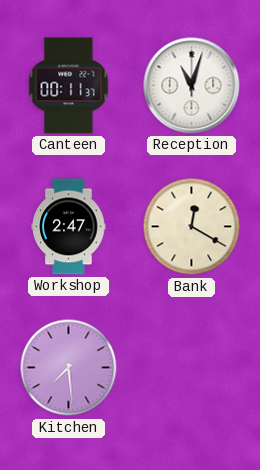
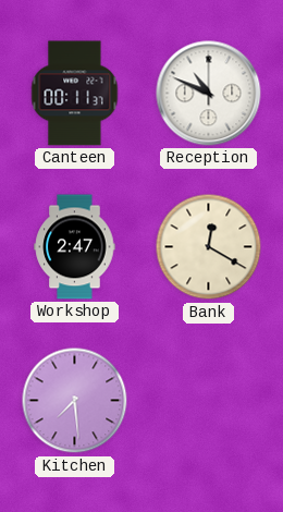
Reception: 11:03 -> 10:49
